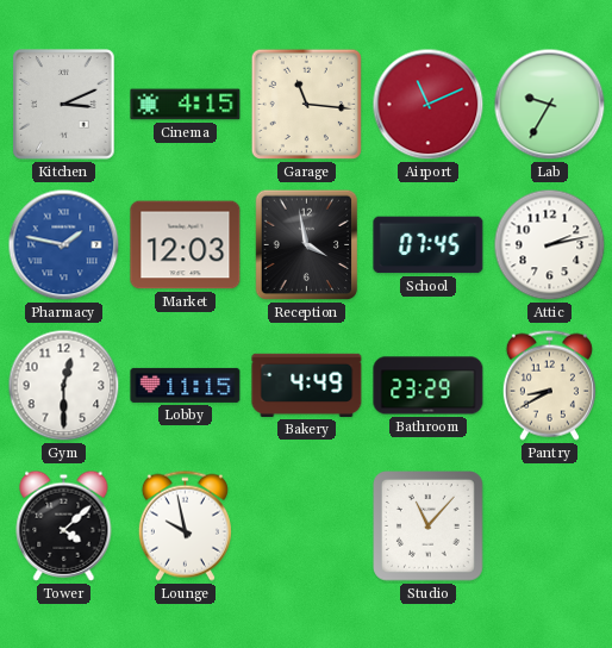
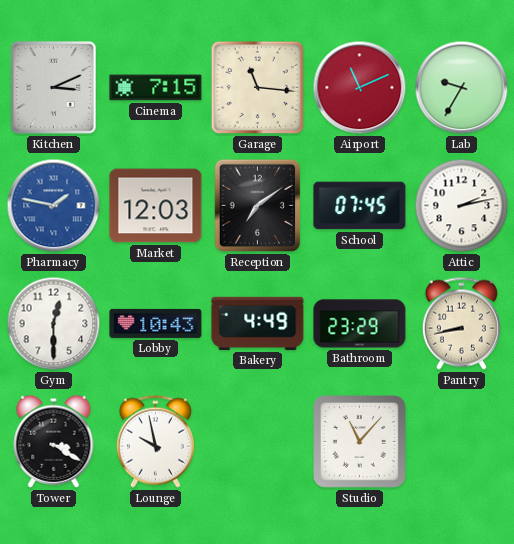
Cinema: 4:15 -> 7:15
Reception: 3:58 -> 7:09
Lobby: 11:15 -> 10:43
Pantry: 8:40 -> 8:43
Tower: 4:08 -> 3:20
